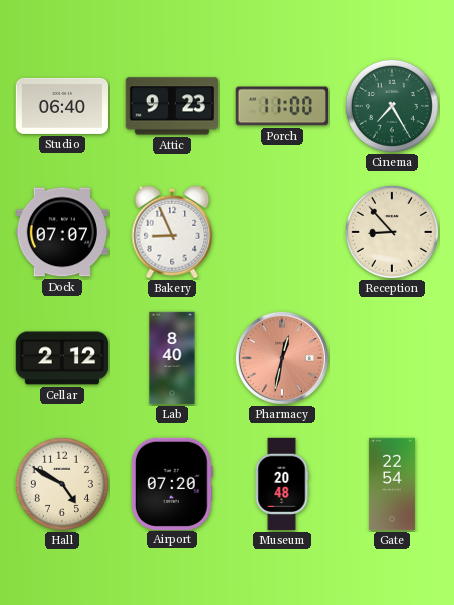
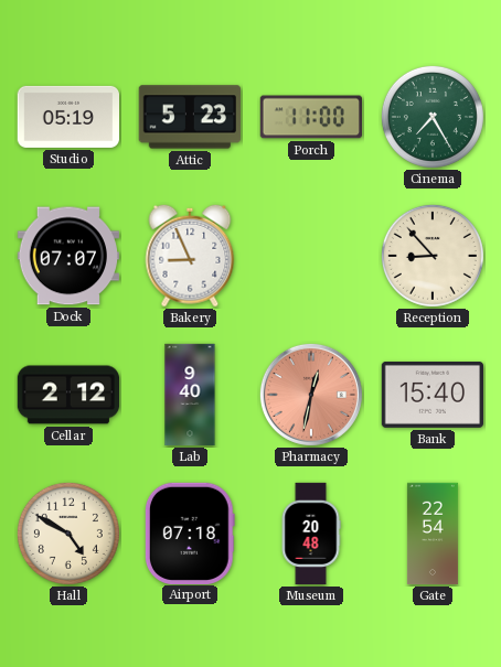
Studio: 06:40 -> 05:19
Attic: 9:23 -> 5:23
Lab: 8:40 -> 9:40
Bank: none -> 15:40
Airport: 07:20 -> 07:18
